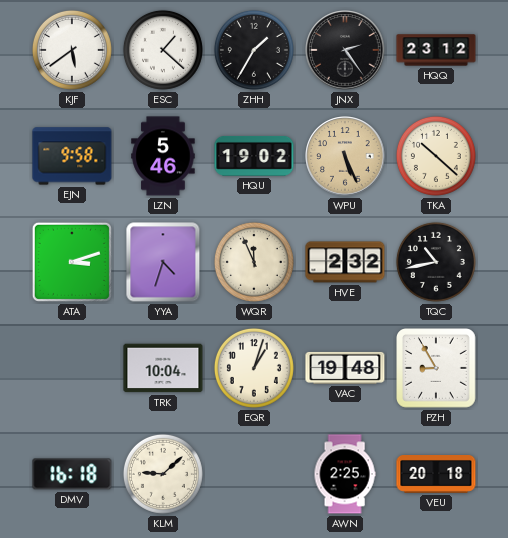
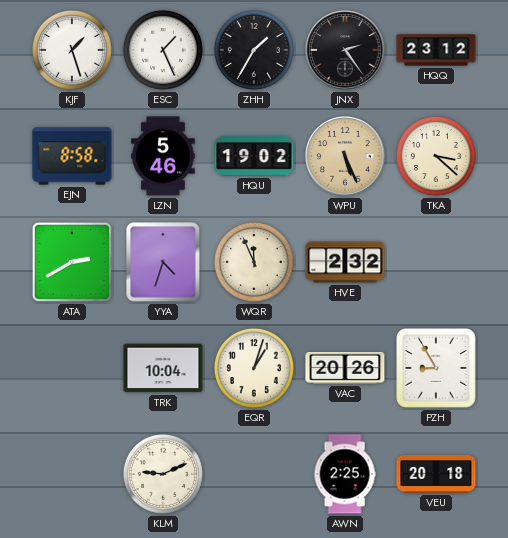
KJF: 5:39 -> 1:27
ESC: 1:22 -> 1:26
EJN: 9:58 -> 8:58
TKA: 10:22 -> 3:22
ATA: 3:12 -> 2:40
TQC: 10:43 -> none
VAC: 19:48 -> 20:26
DMV: 16:18 -> none
KLM: 9:08 -> 9:11
